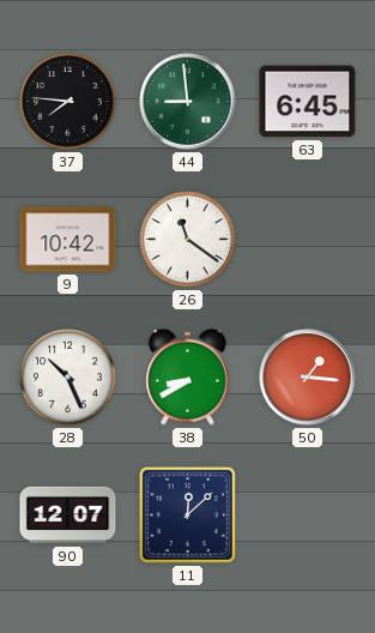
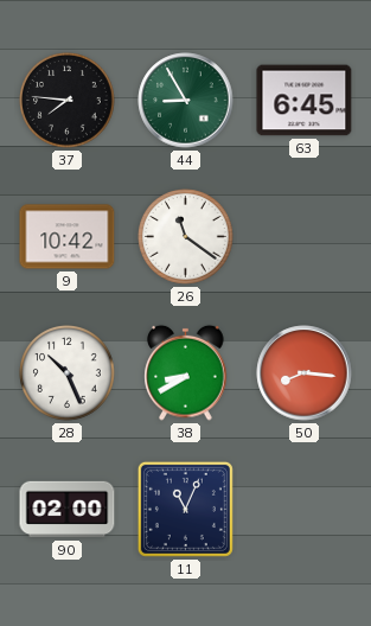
44: 8:59 -> 8:55
50: 1:16 -> 8:16
90: 12:07 -> 02:00
11: 12:08 -> 11:04
